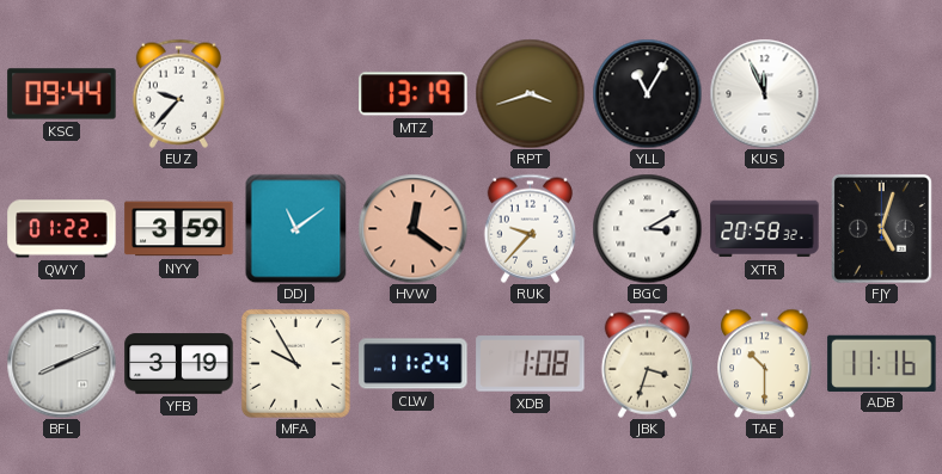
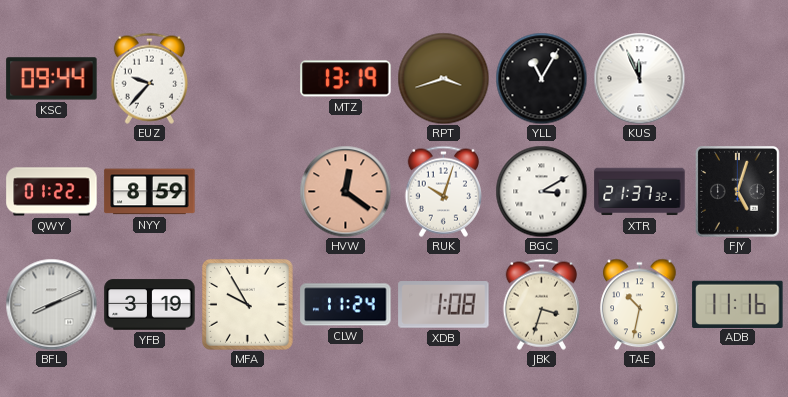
NYY: 3:59 -> 8:59
DDJ: 11:09 -> none
RUK: 9:37 -> 10:03
XTR: 20:58 -> 21:37
TAE: 10:30 -> 10:32
